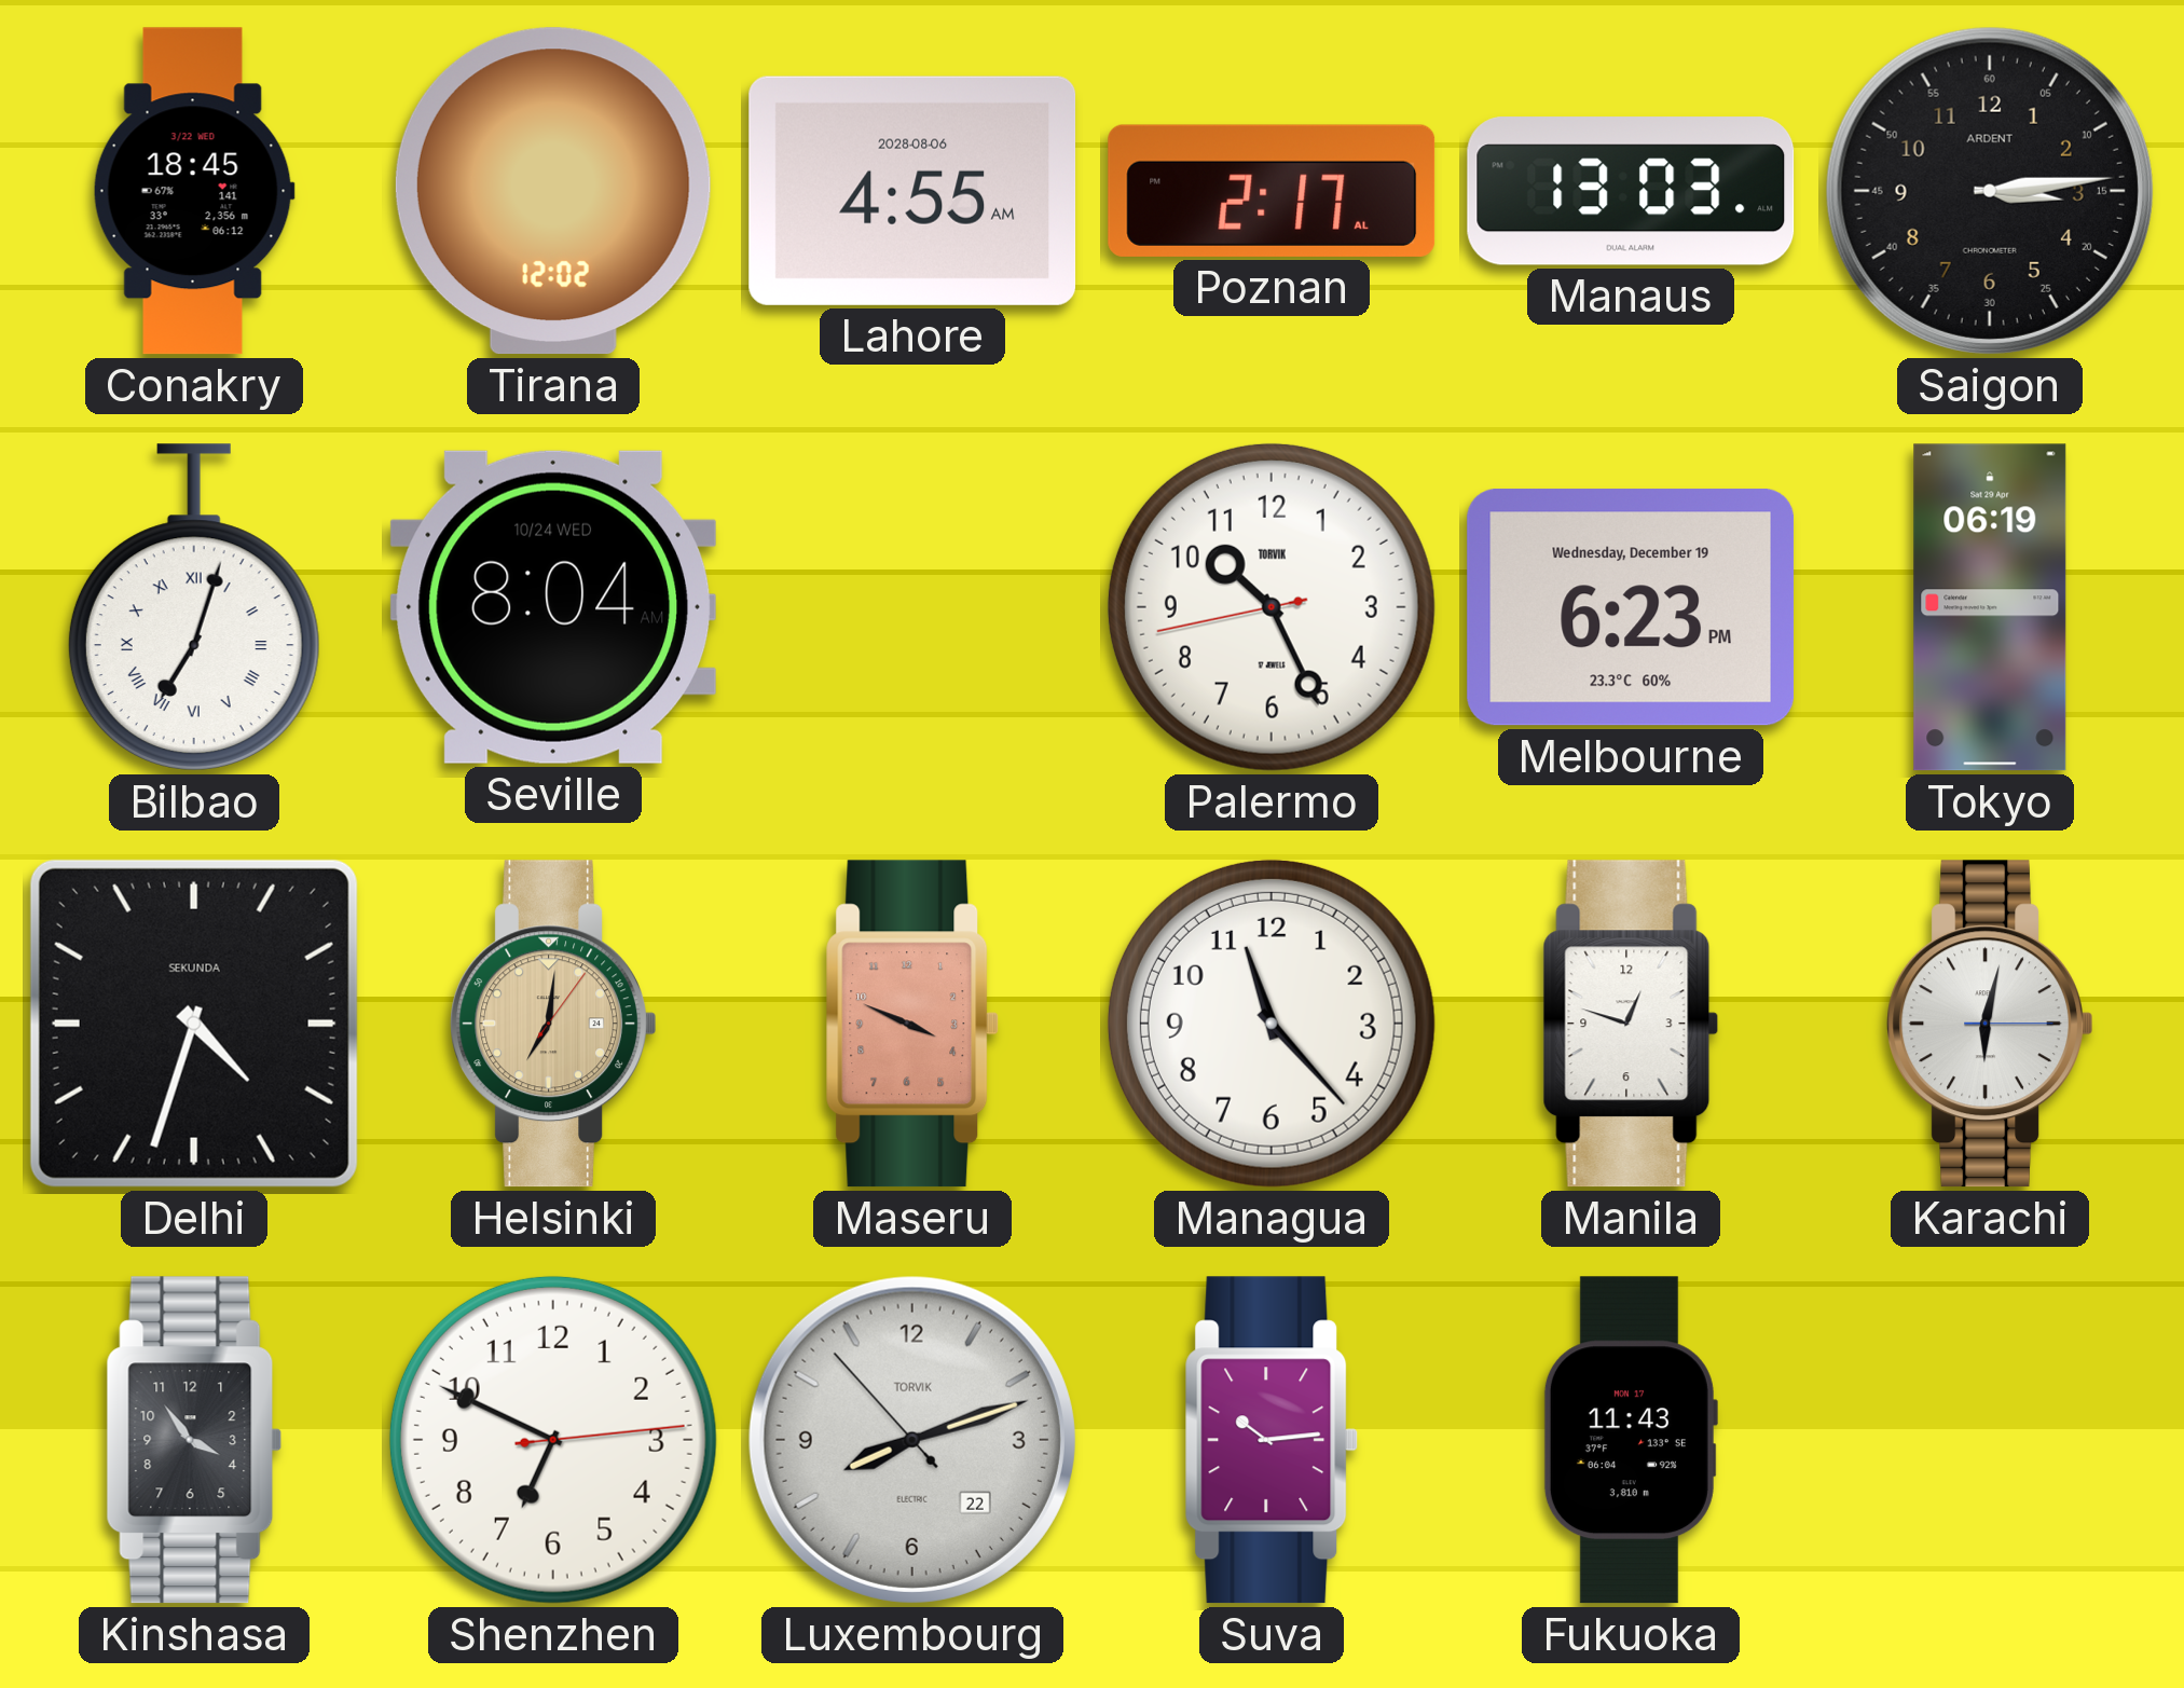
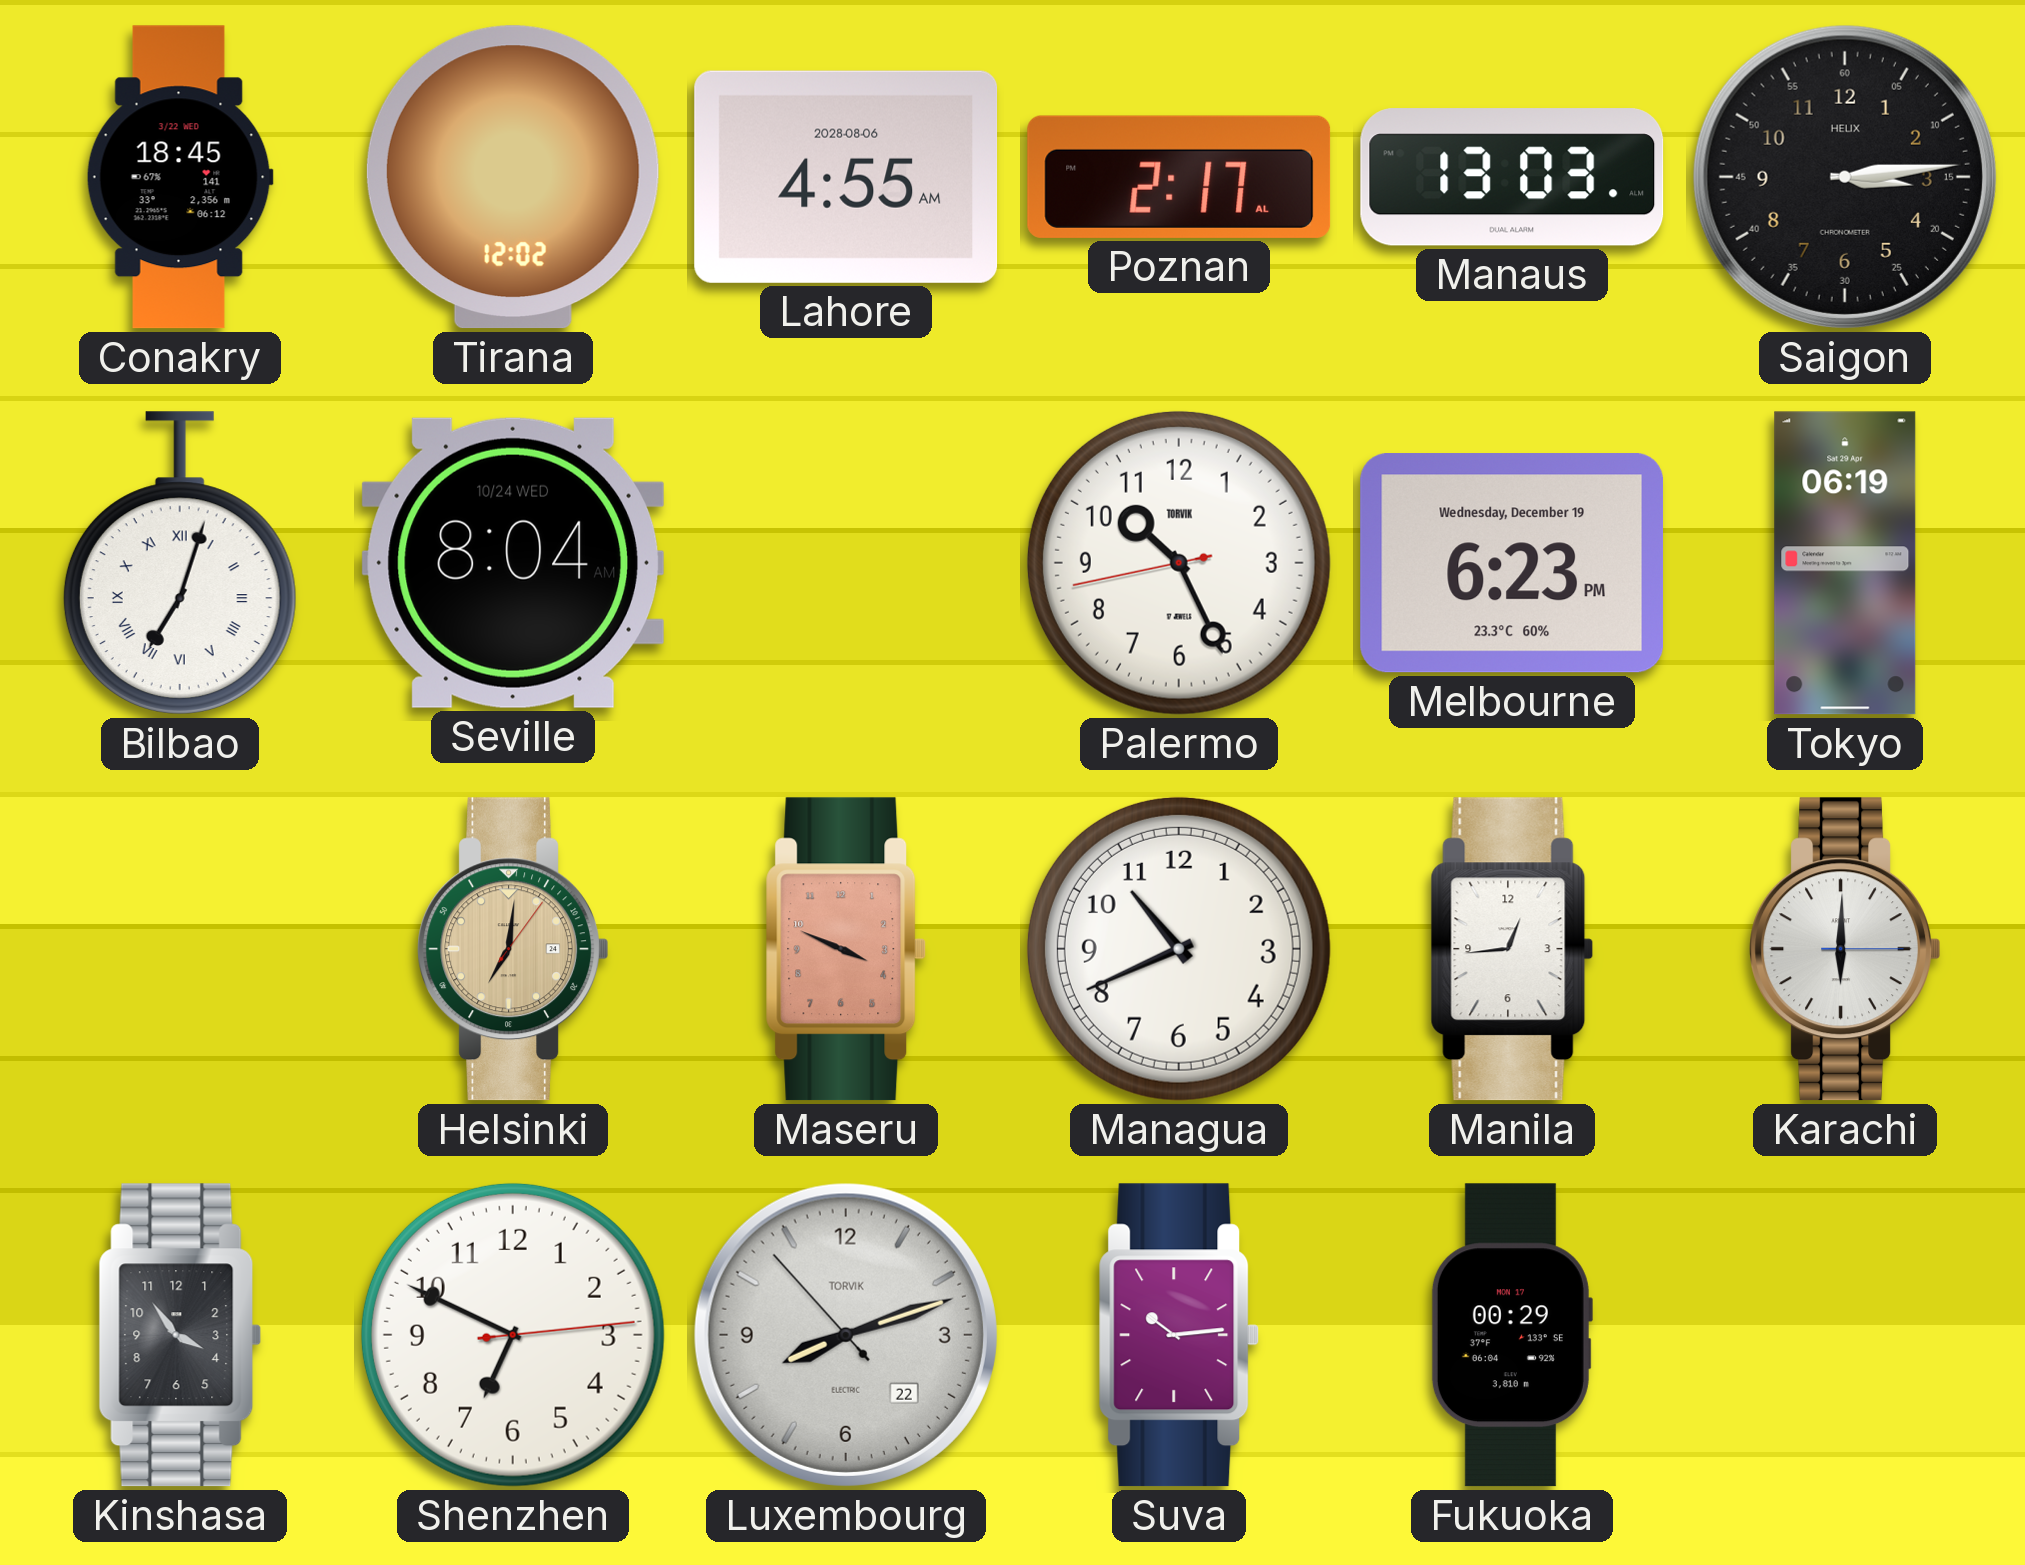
Saigon brand: ARDENT -> HELIX
Delhi: 4:33 -> none
Managua: 11:23 -> 10:41
Manila: 12:48 -> 12:44
Karachi: 6:02 -> 6:00
Fukuoka: 11:43 -> 00:29
